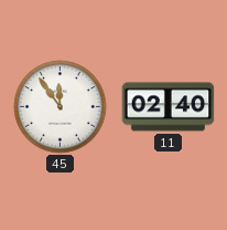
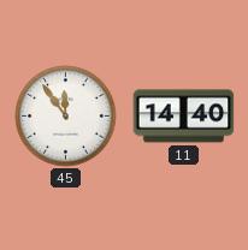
11: 02:40 -> 14:40
